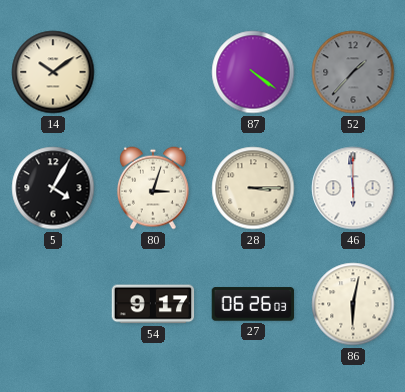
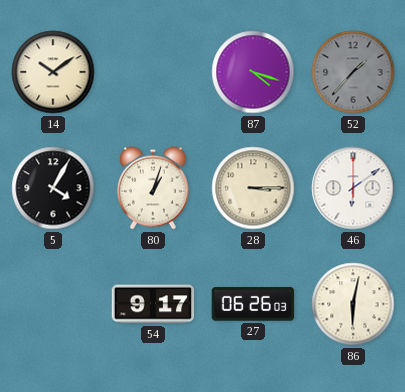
87: 4:21 -> 4:18
80: 3:03 -> 1:03
46: 5:59 -> 6:09
